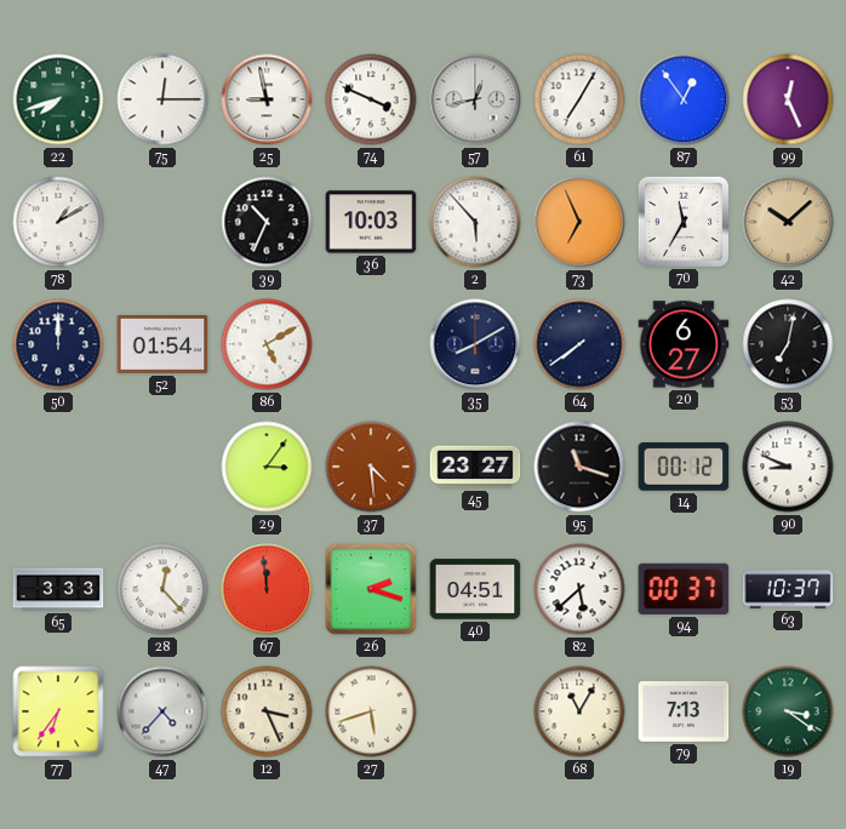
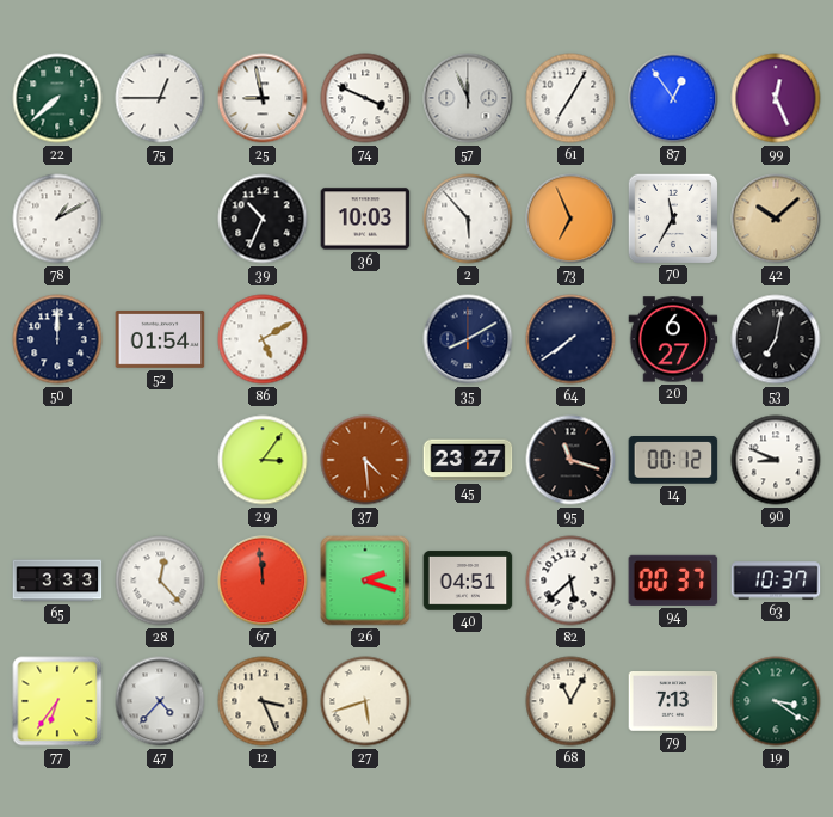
22: 7:42 -> 7:38
75: 12:15 -> 12:45
57: 12:43 -> 11:56
